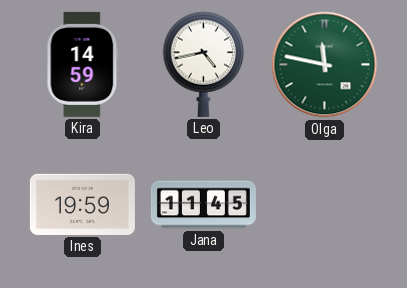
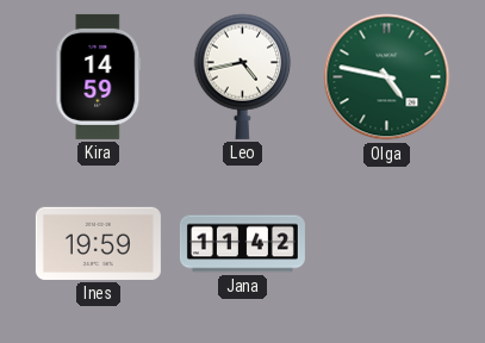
Olga: 11:47 -> 4:47
Jana: 11:45 -> 11:42
